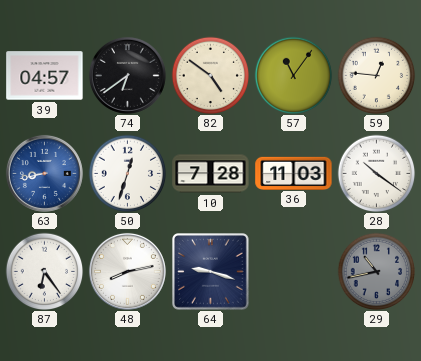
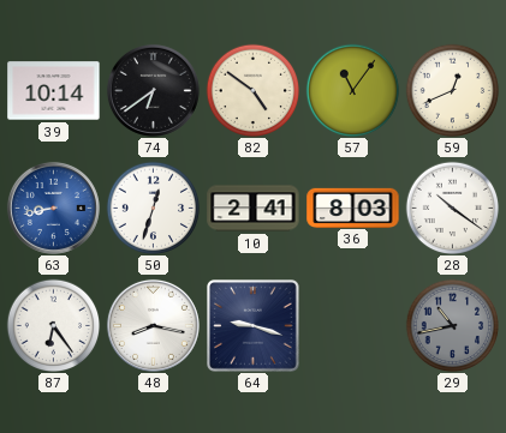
39: 04:57 -> 10:14
59: 12:46 -> 12:41
10: 7:28 -> 2:41
36: 11:03 -> 8:03
48: 8:13 -> 8:17
